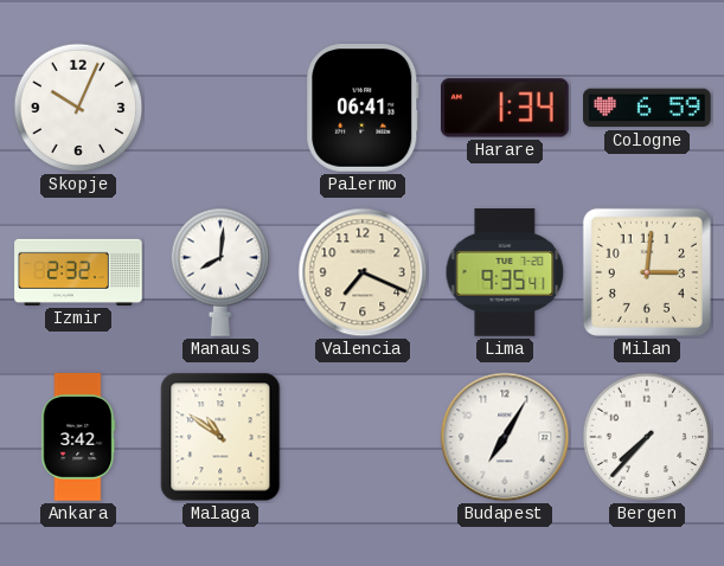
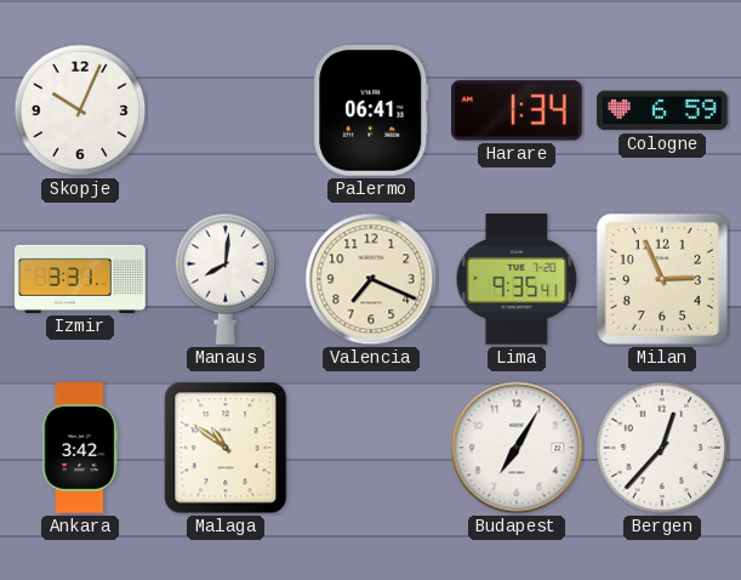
Izmir: 2:32 -> 3:31
Milan: 3:01 -> 2:56
Bergen: 7:37 -> 12:37
